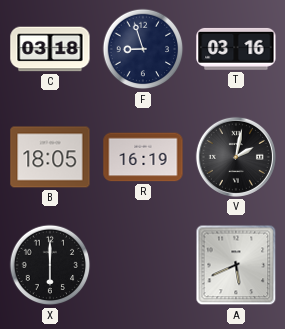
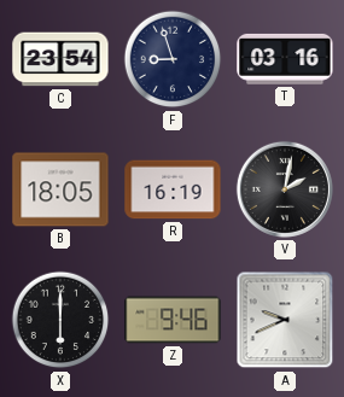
C: 03:18 -> 23:54
Z: none -> 9:46
A: 5:41 -> 9:41
